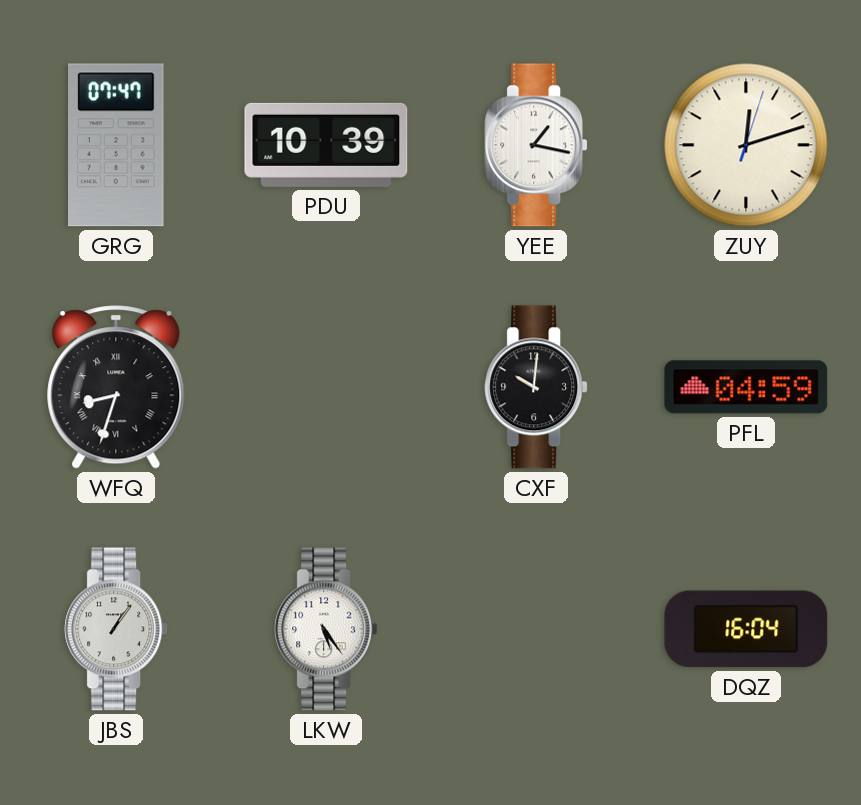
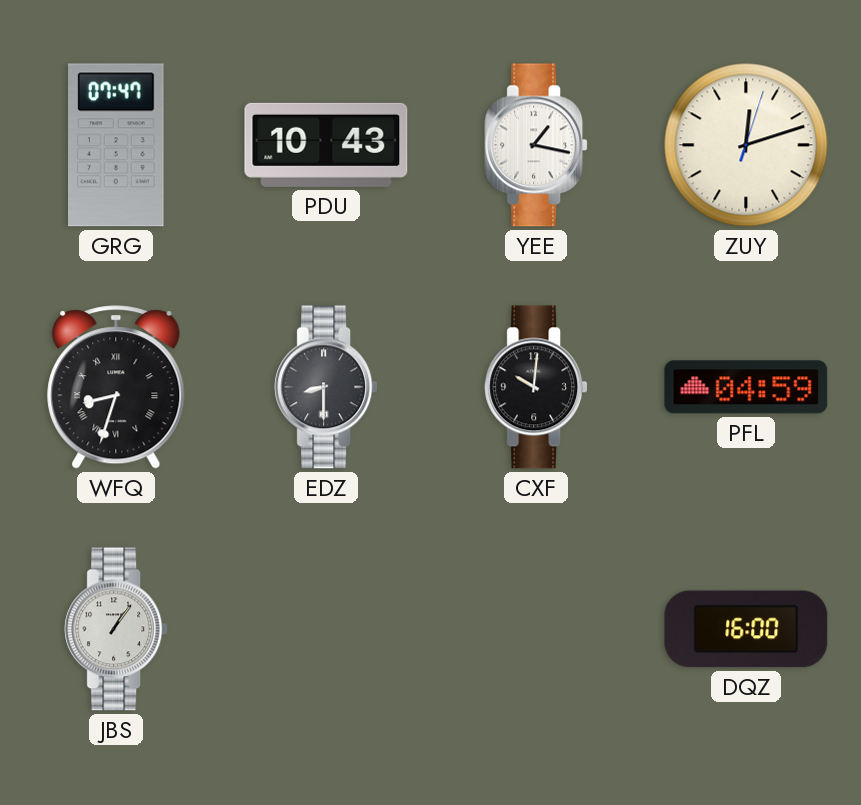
PDU: 10:39 -> 10:43
EDZ: none -> 8:30
LKW: 5:24 -> none
DQZ: 16:04 -> 16:00
